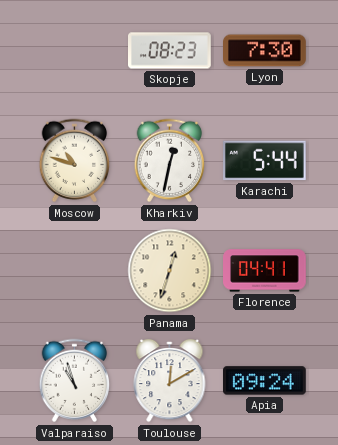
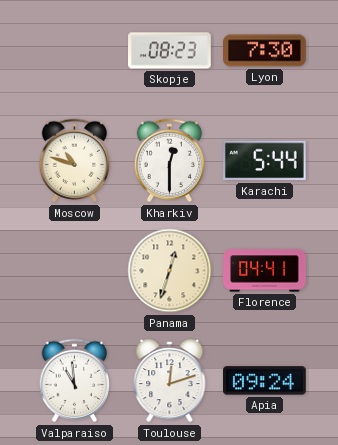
Kharkiv: 12:32 -> 12:30
Valparaiso: 10:57 -> 10:59
Toulouse: 12:10 -> 12:12
